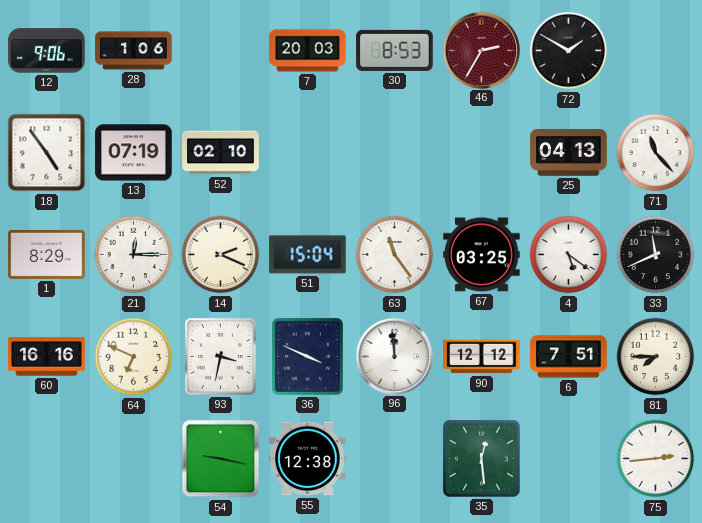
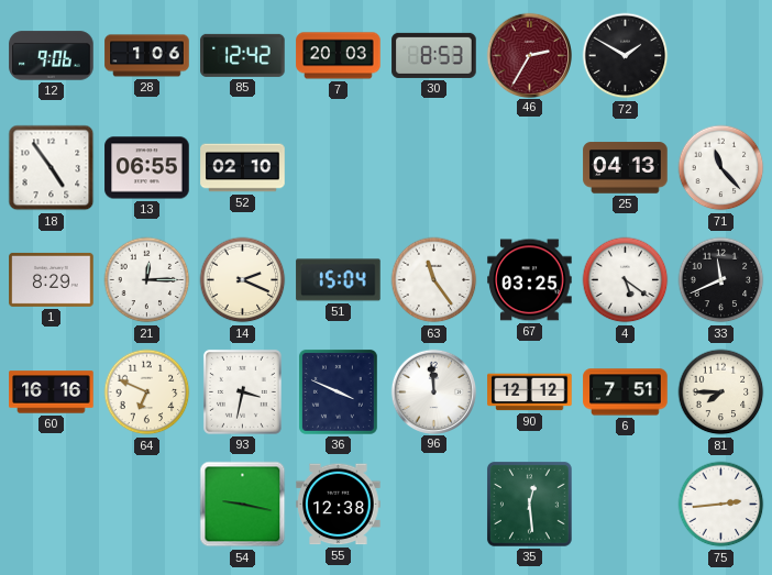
85: none -> 12:42
13: 07:19 -> 06:55
